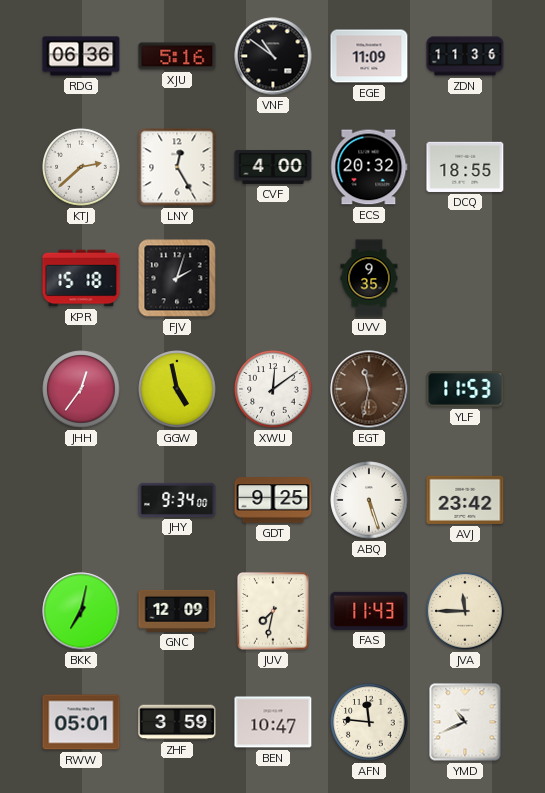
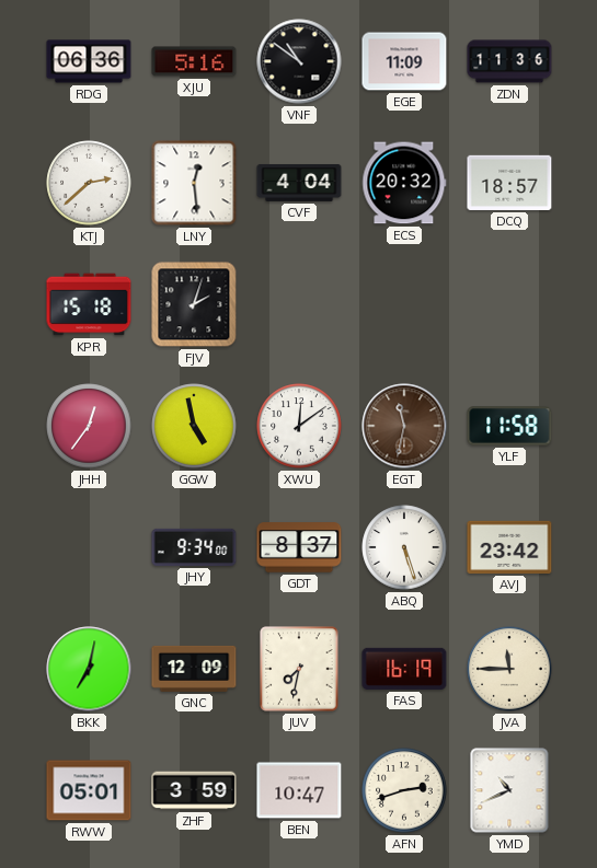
LNY: 12:25 -> 12:29
CVF: 4:00 -> 4:04
DCQ: 18:55 -> 18:57
UVV: 9:35 -> none
YLF: 11:53 -> 11:58
GDT: 9:25 -> 8:37
FAS: 11:43 -> 16:19
AFN: 11:46 -> 2:42
